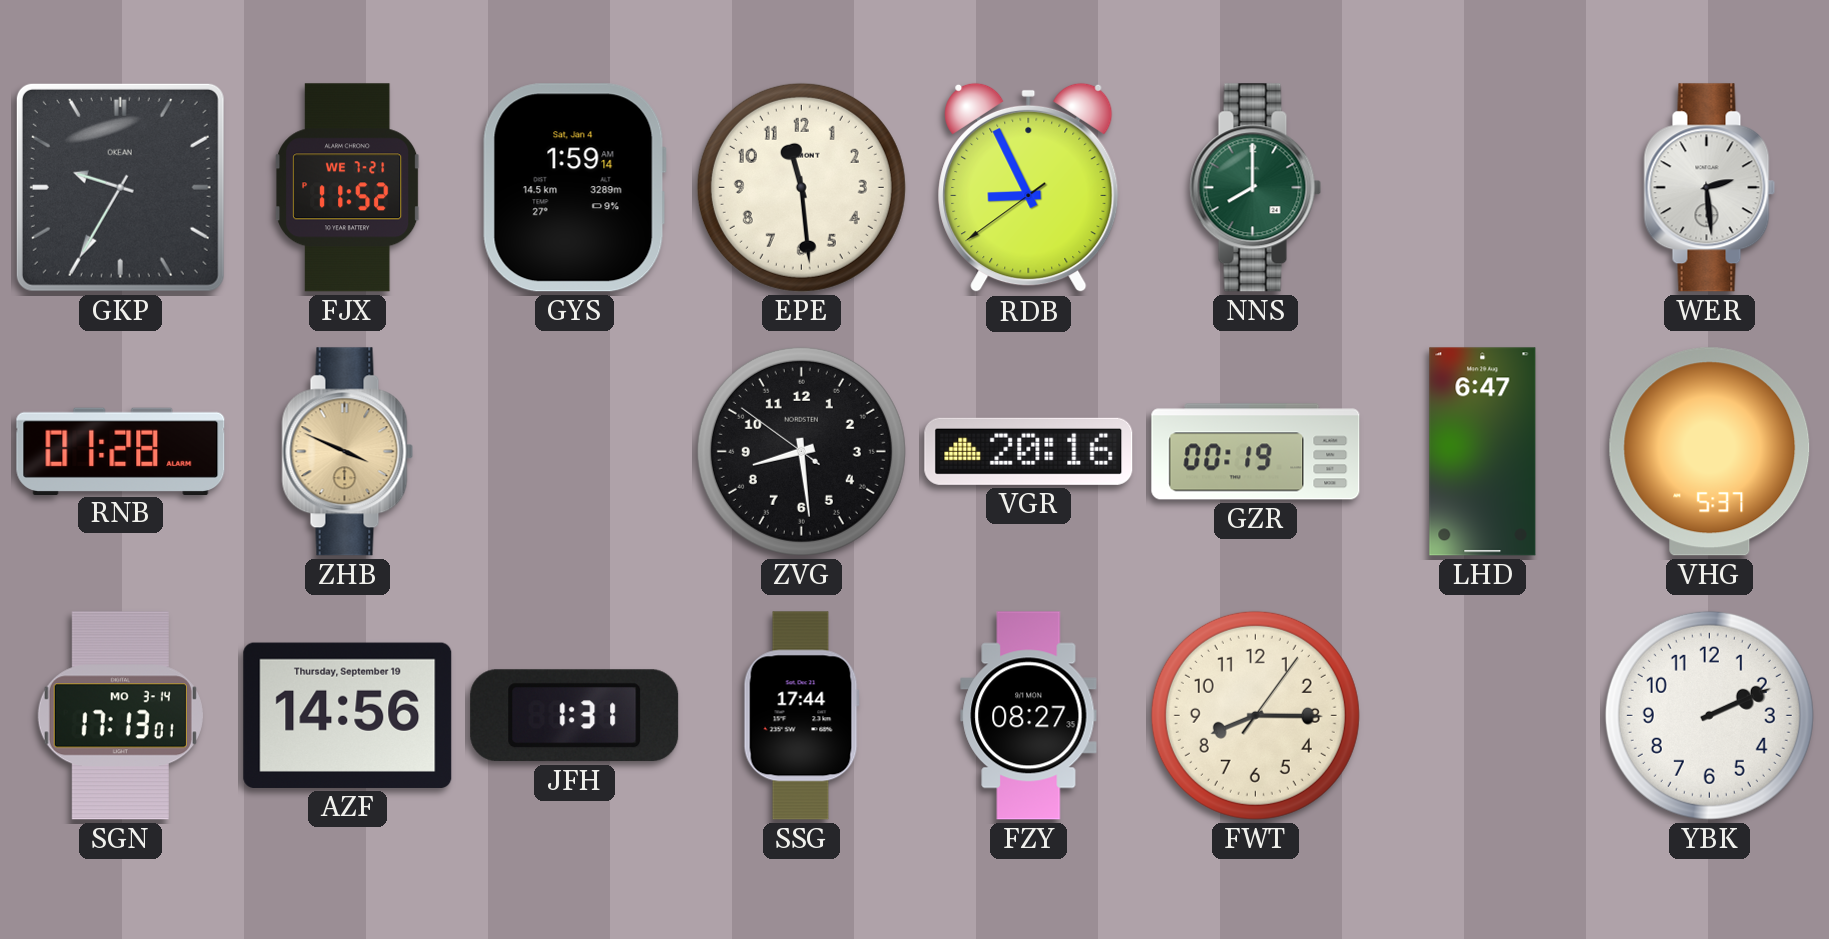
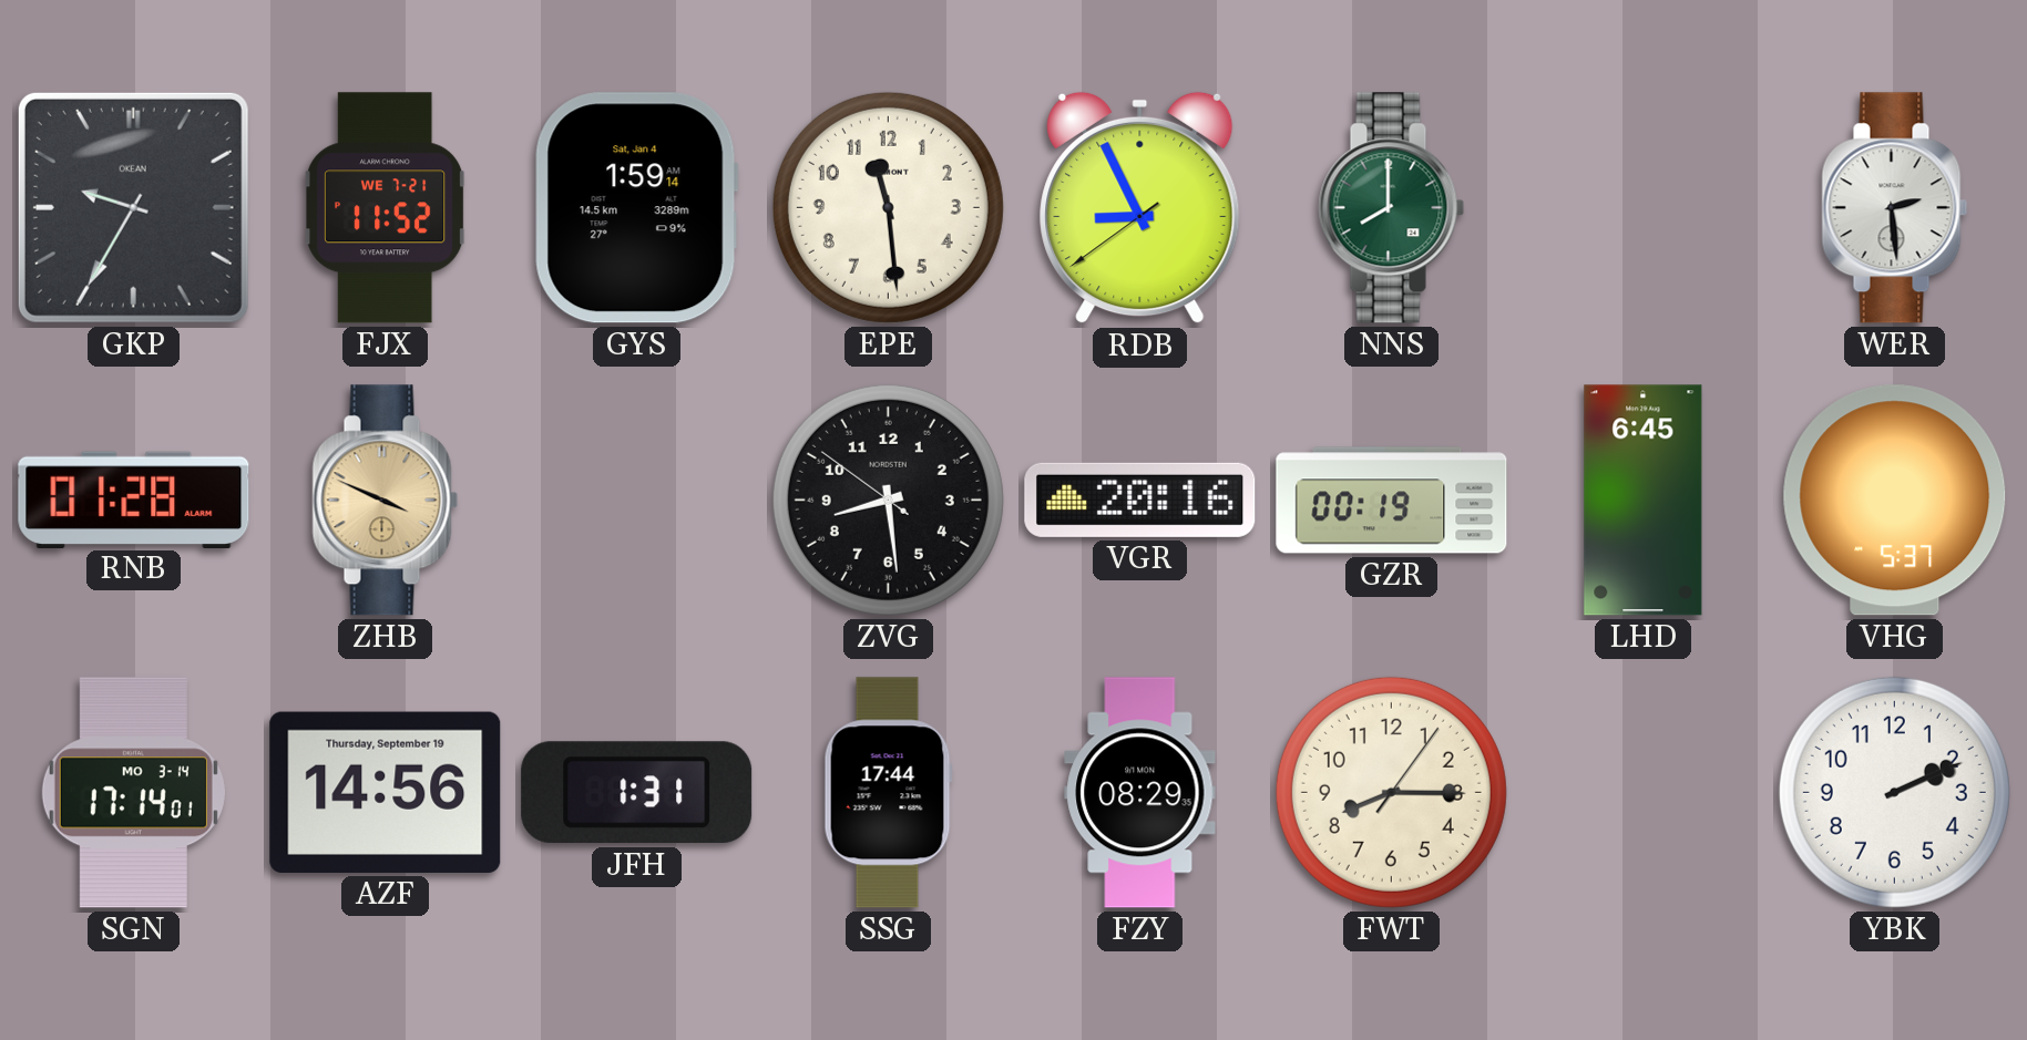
LHD: 6:47 -> 6:45
SGN: 17:13 -> 17:14
FZY: 08:27 -> 08:29
